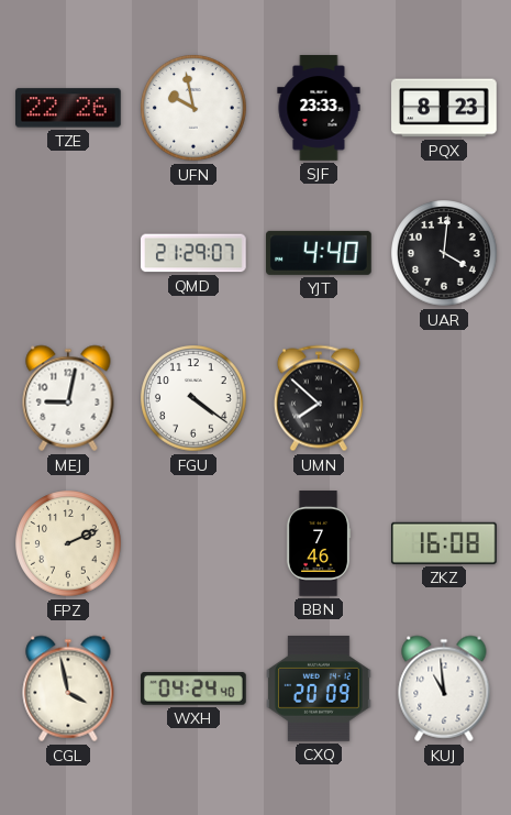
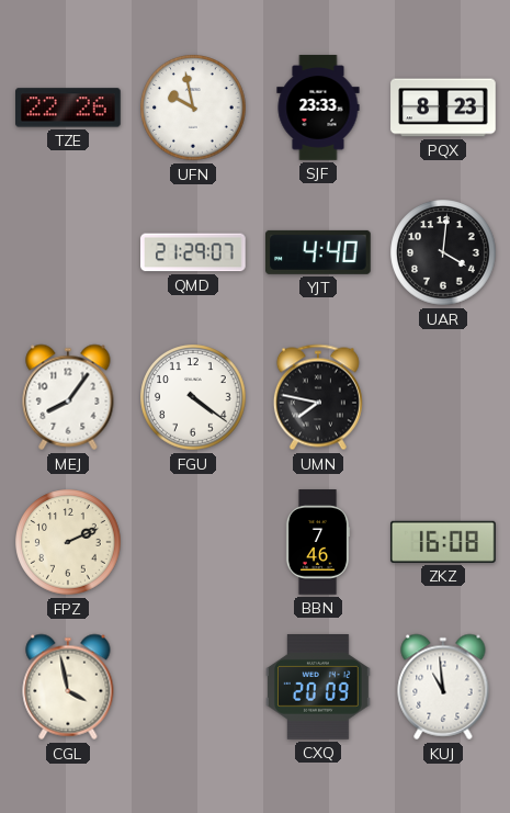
MEJ: 9:02 -> 8:06
UMN: 7:52 -> 7:47
WXH: 04:24 -> none
